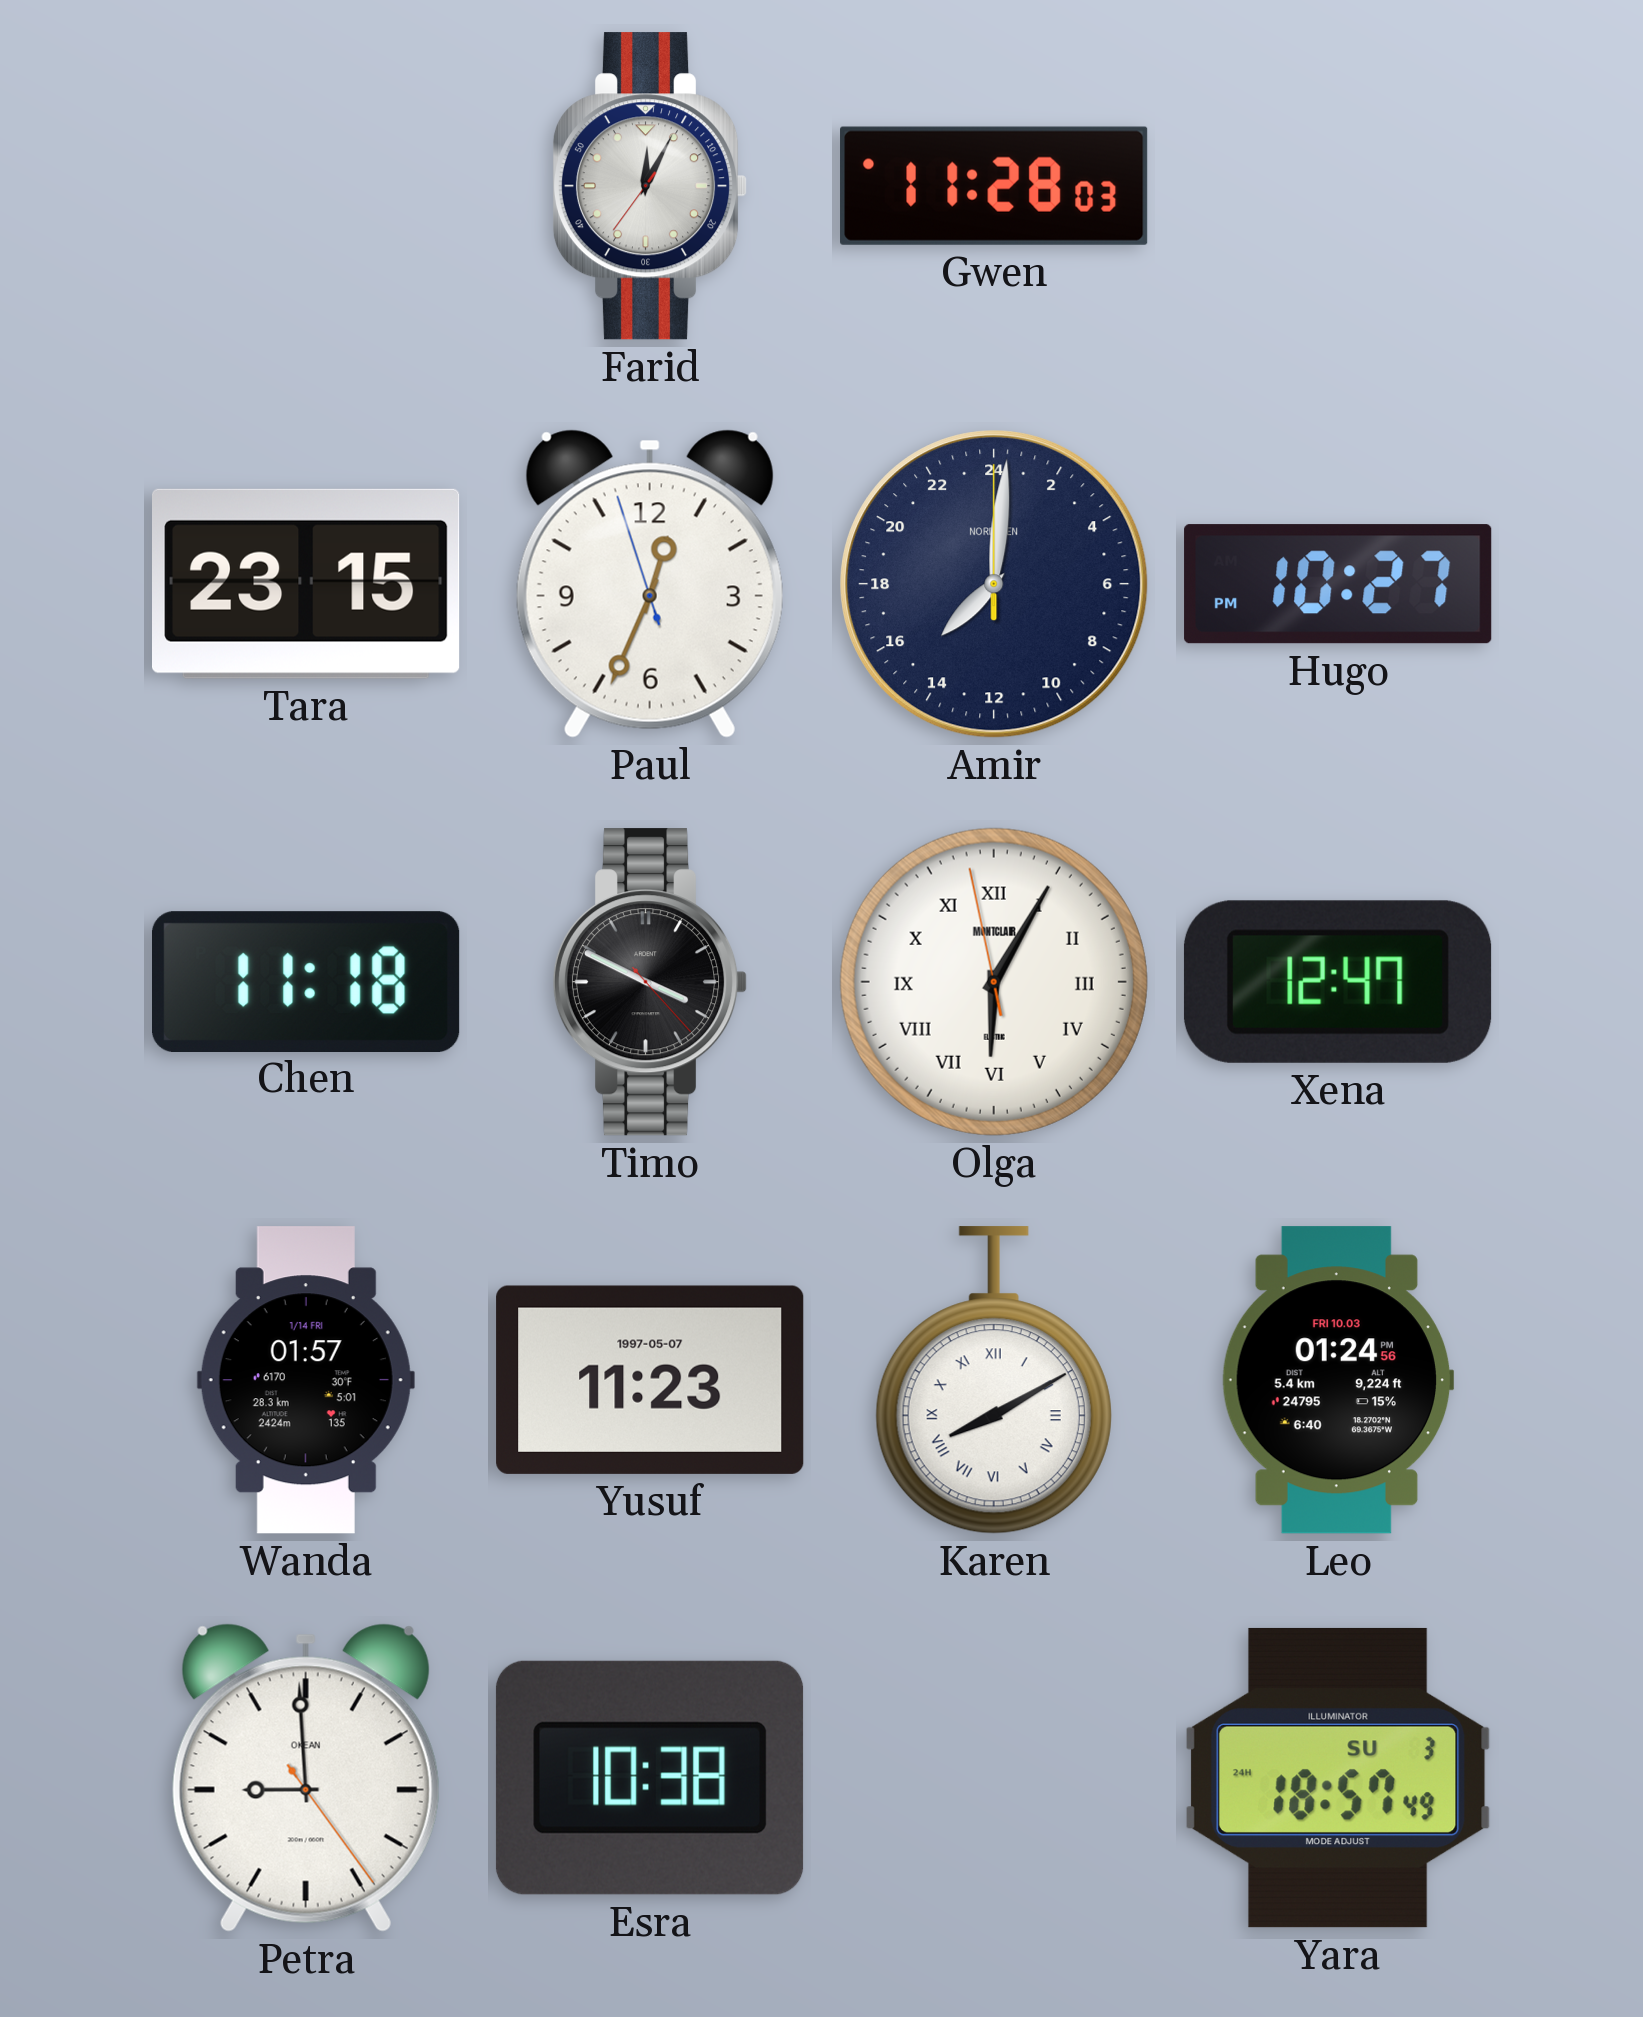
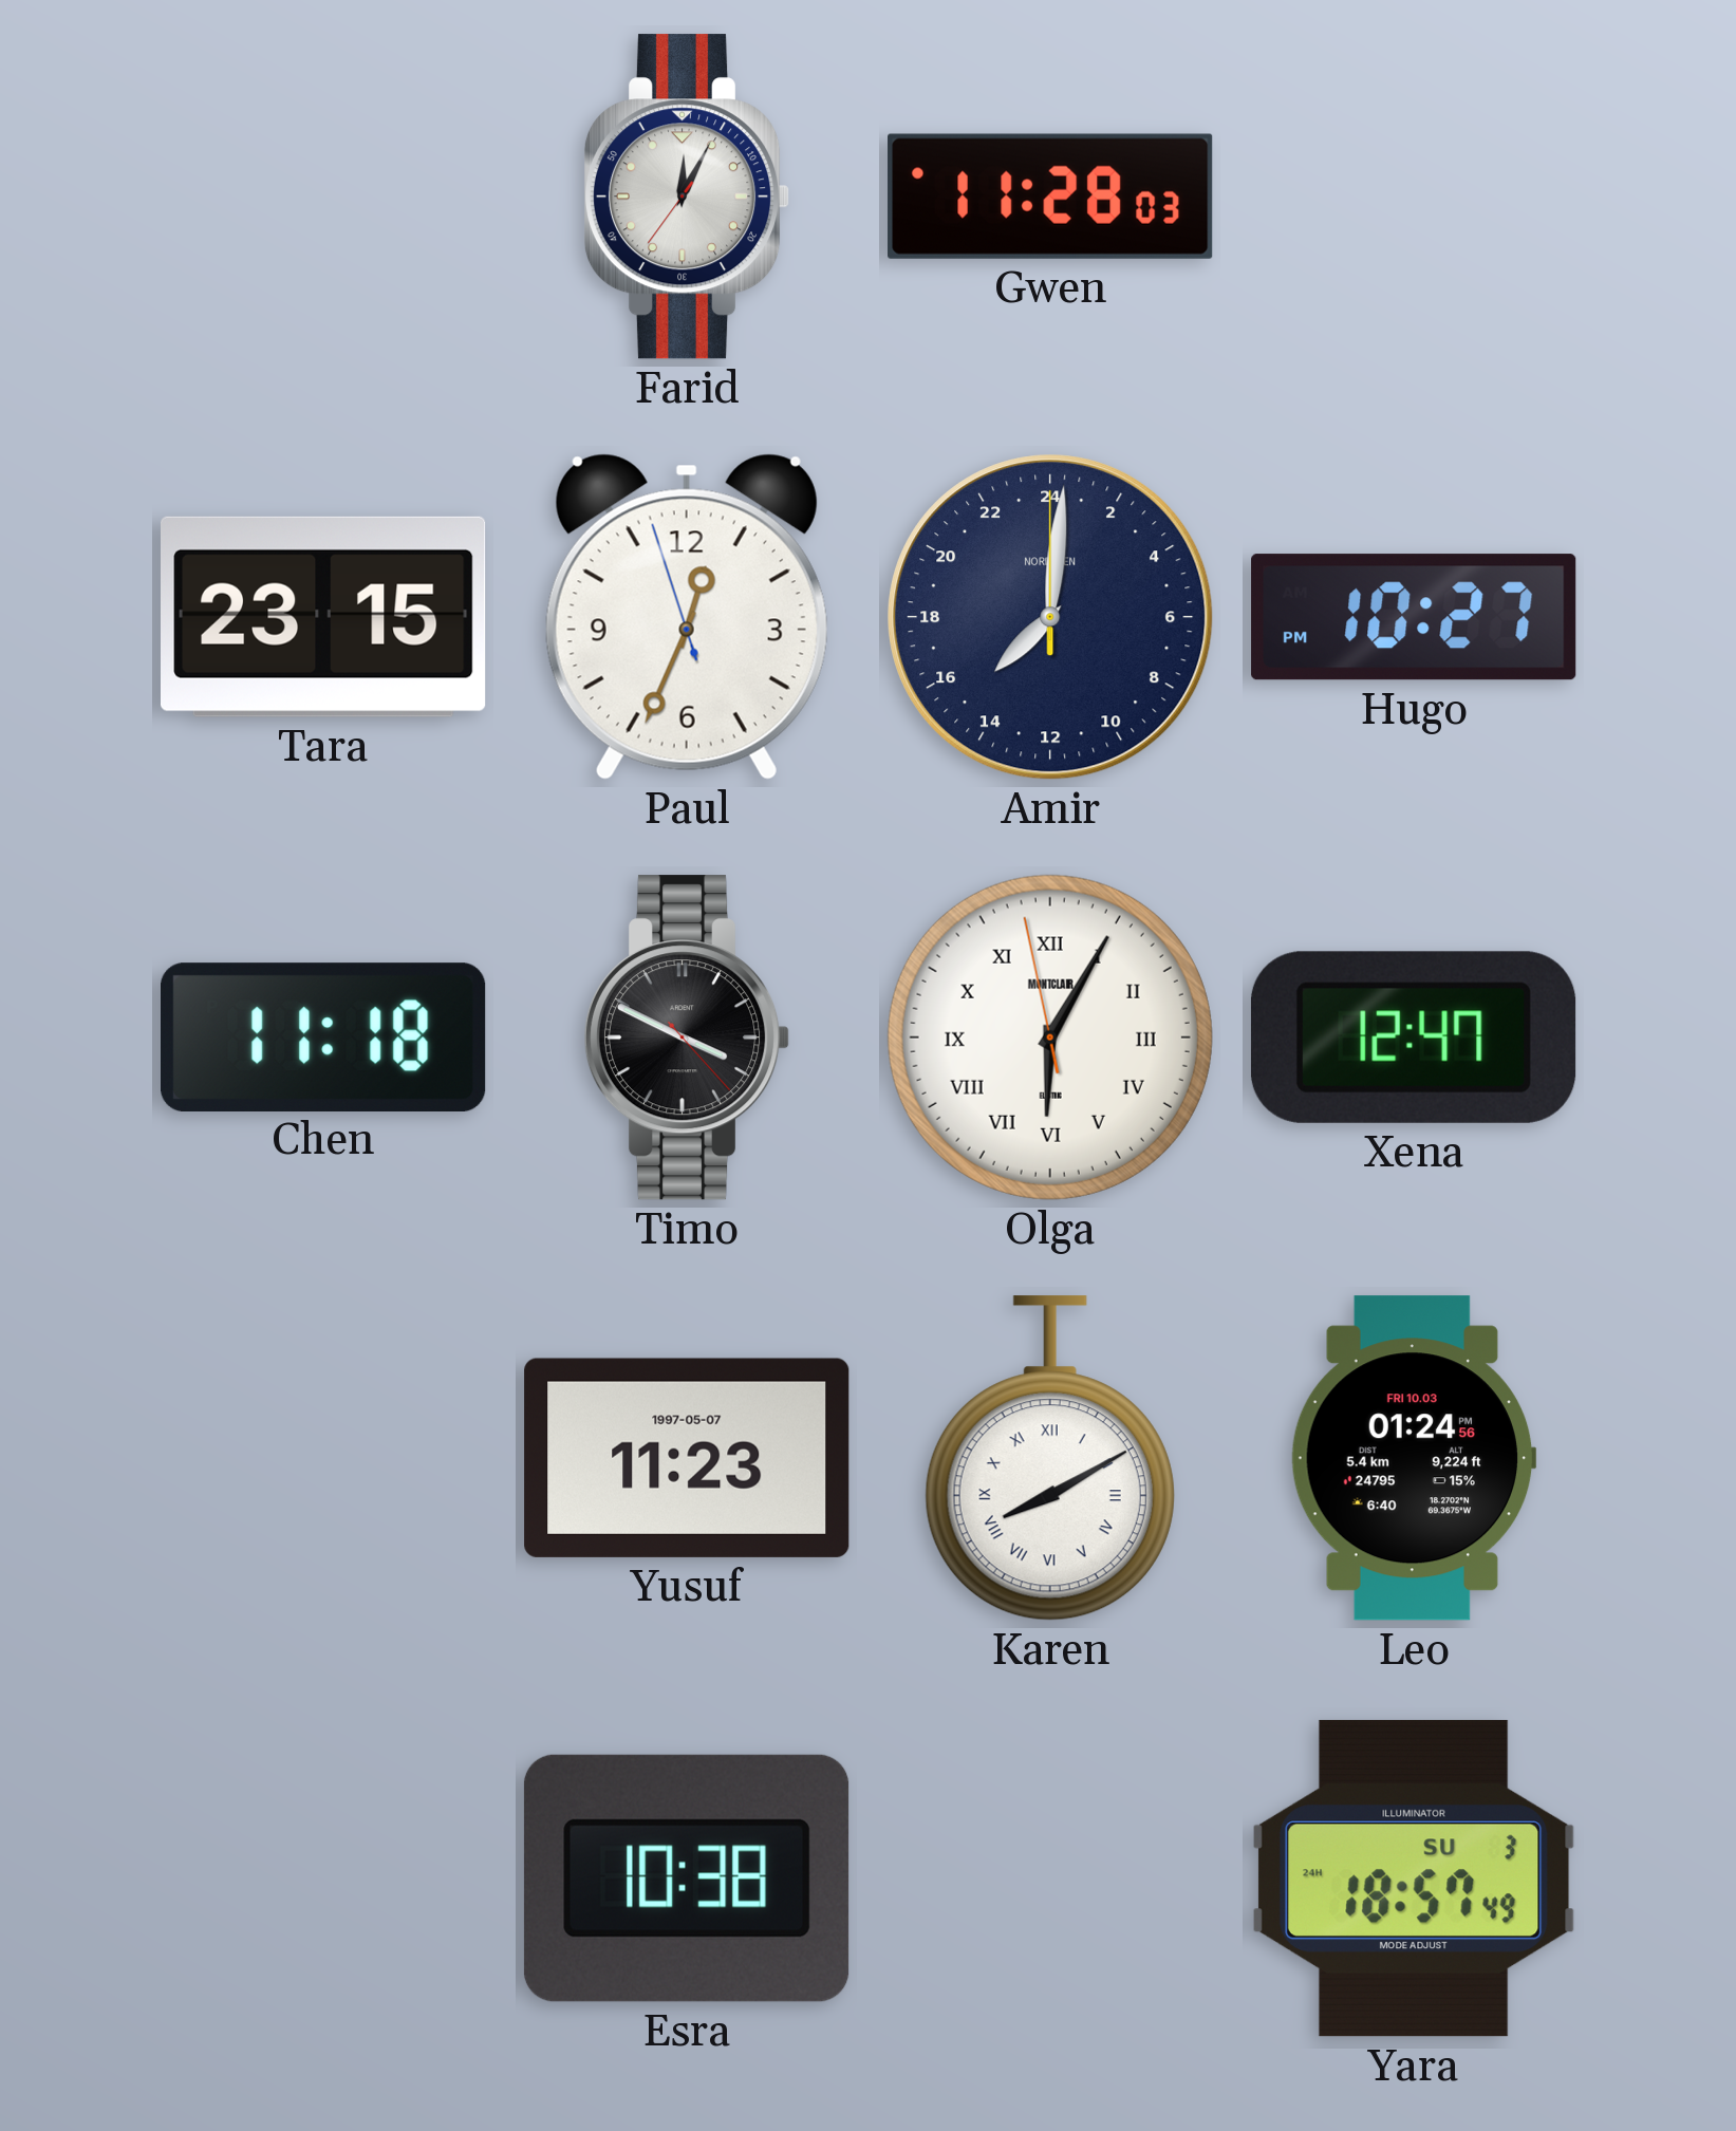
Wanda: 01:57 -> none
Petra: 8:59 -> none
